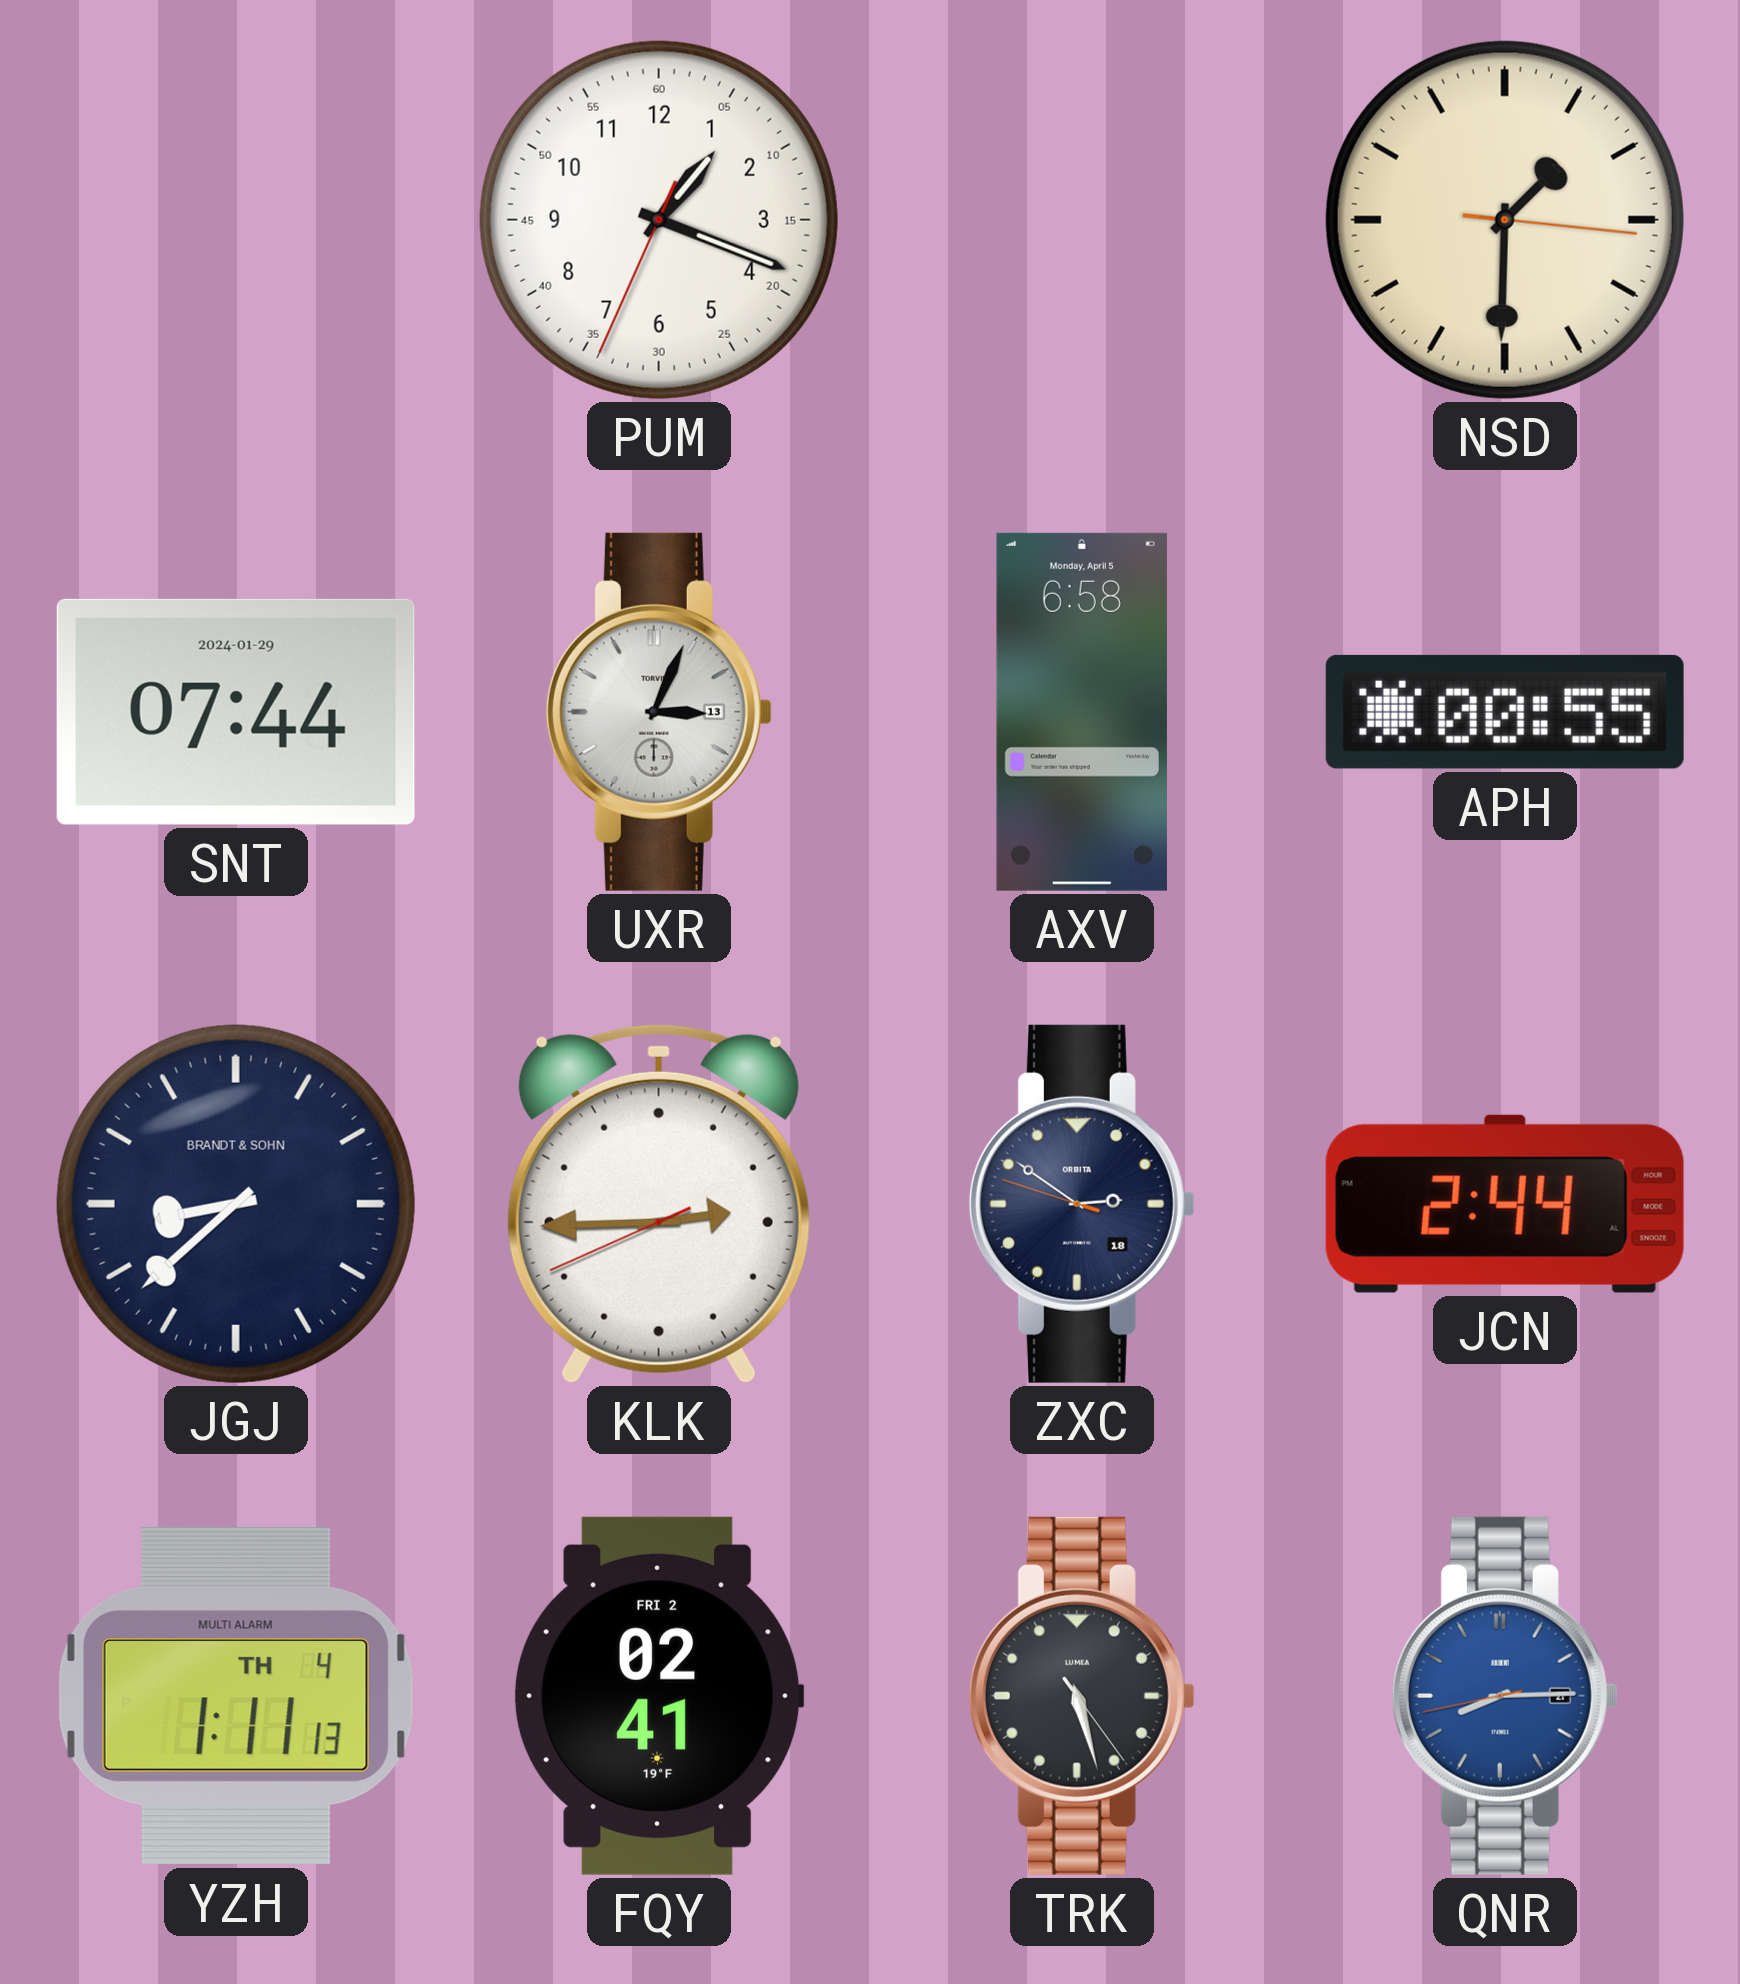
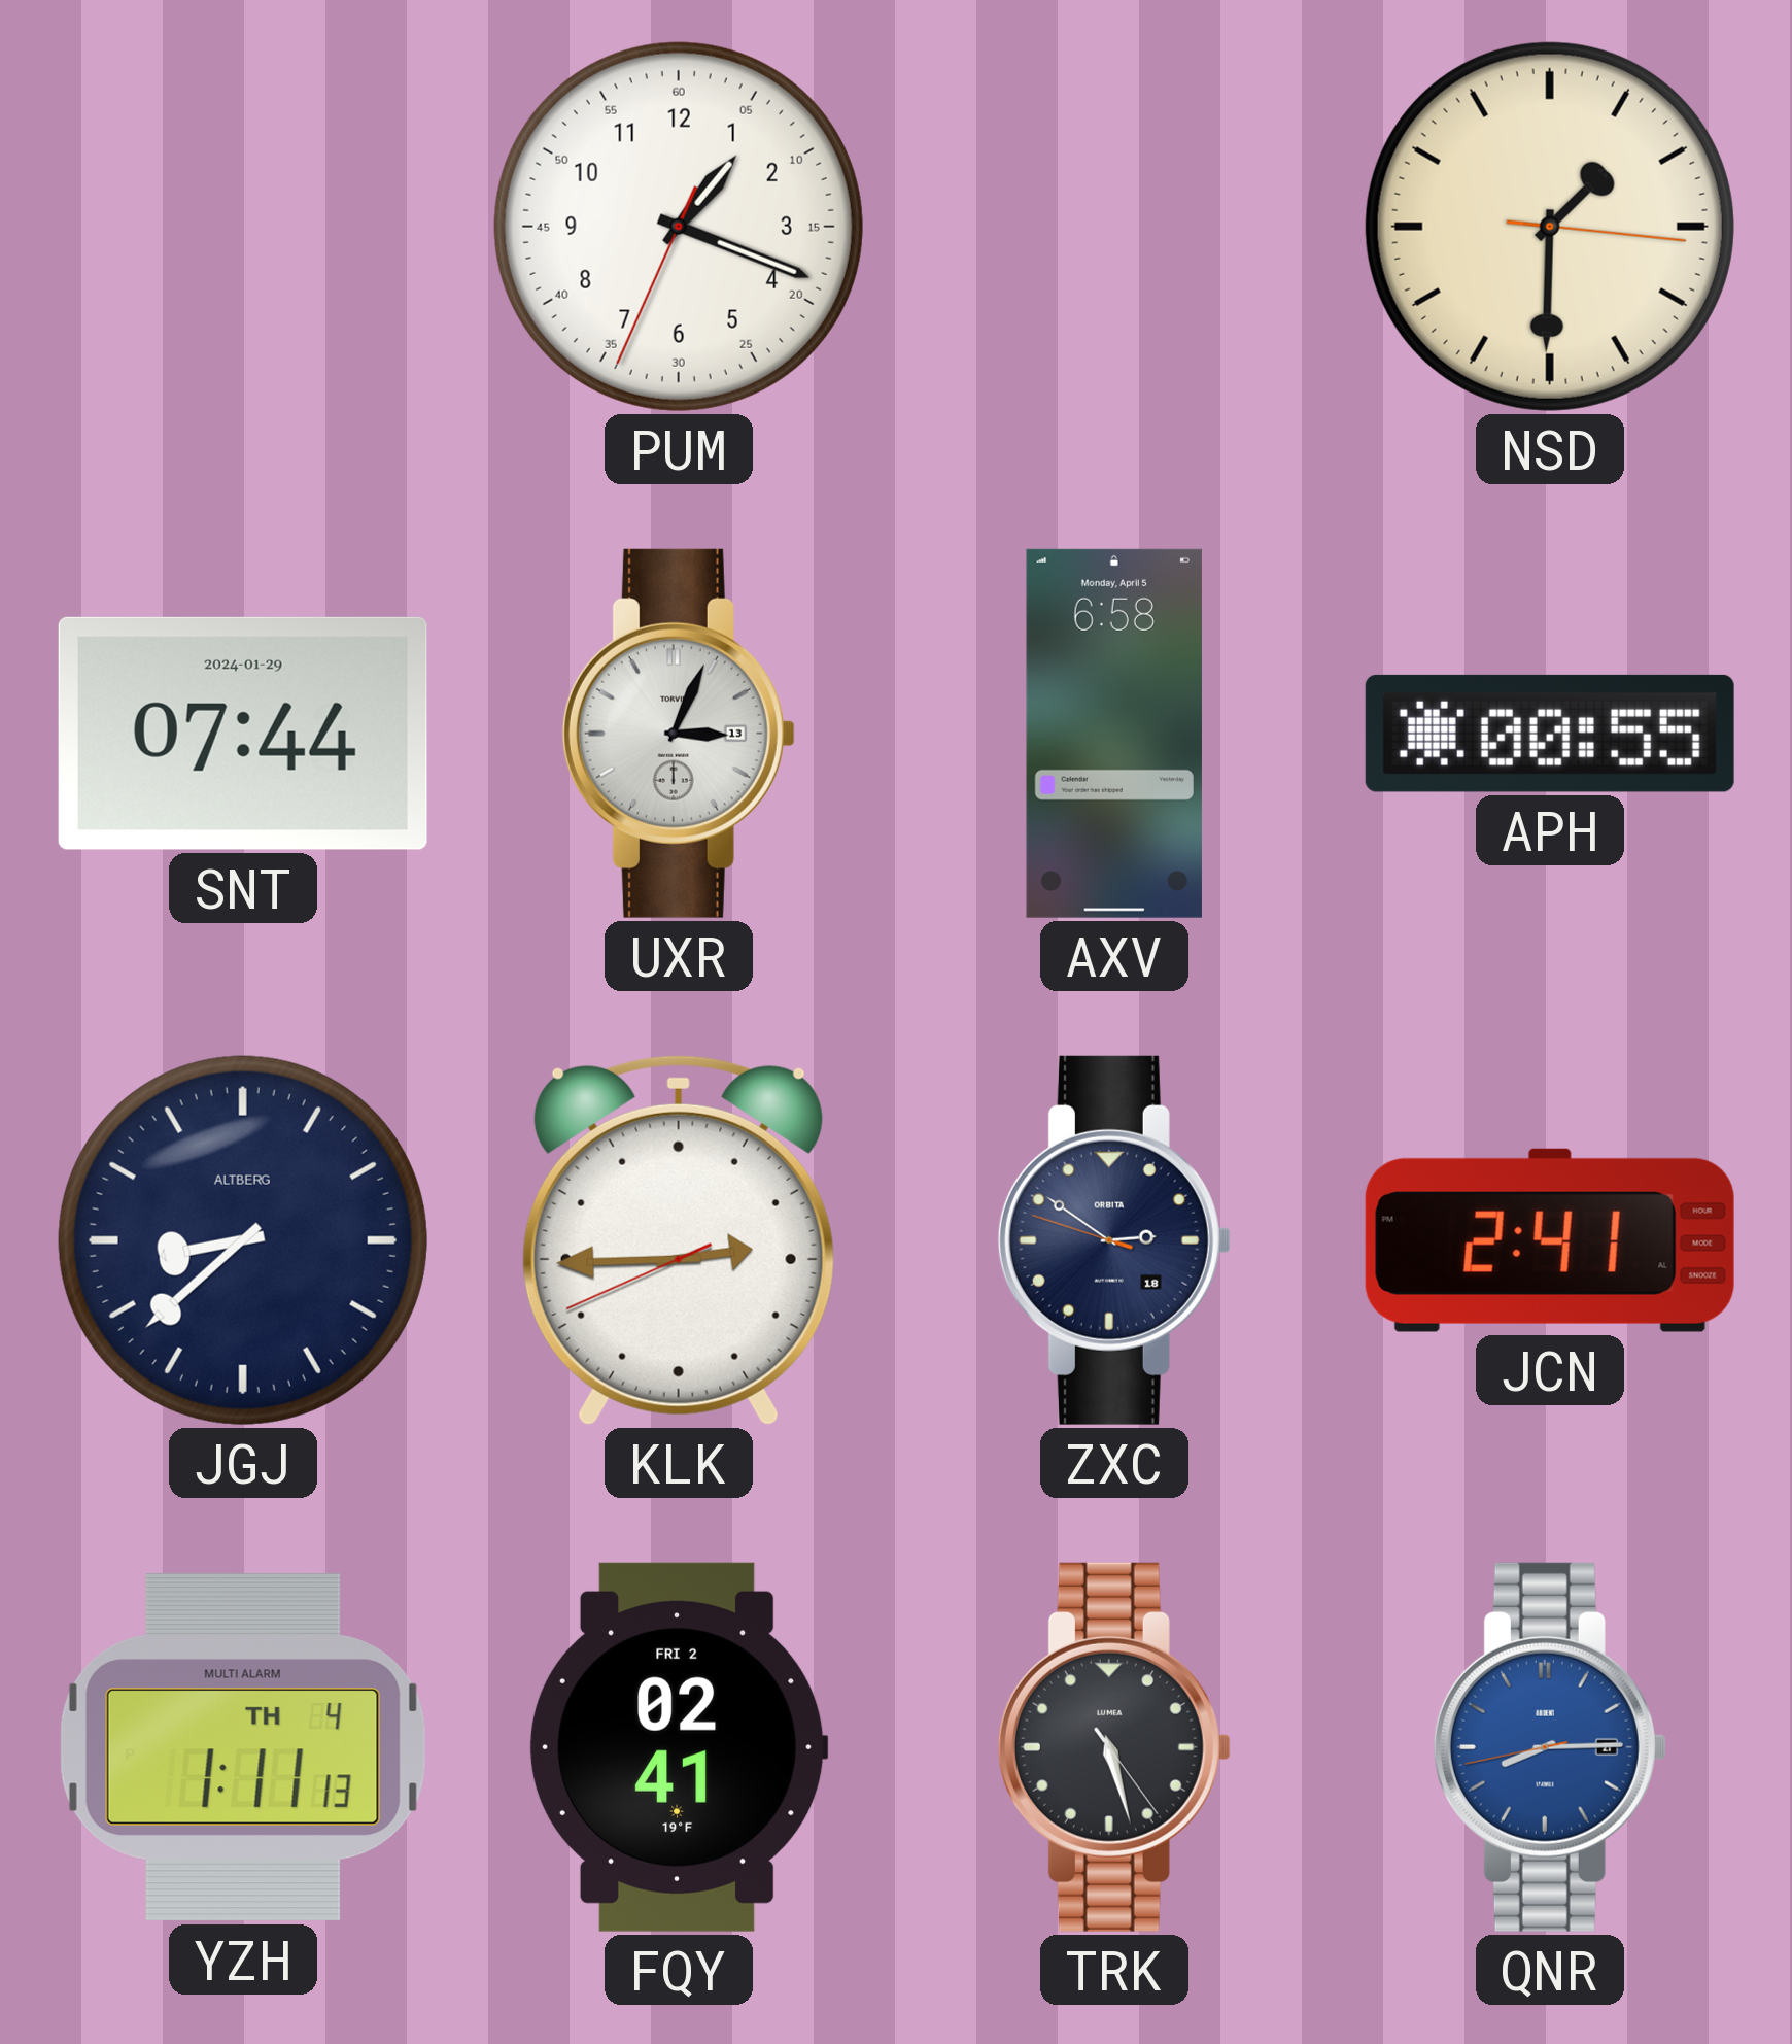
JGJ brand: BRANDT & SOHN -> ALTBERG
JCN: 2:44 -> 2:41
